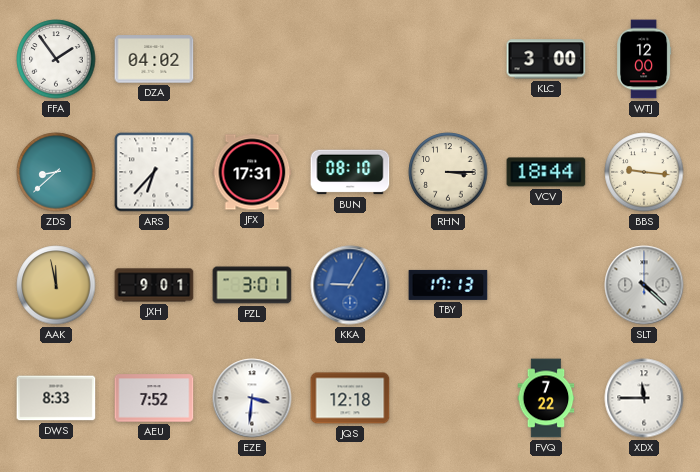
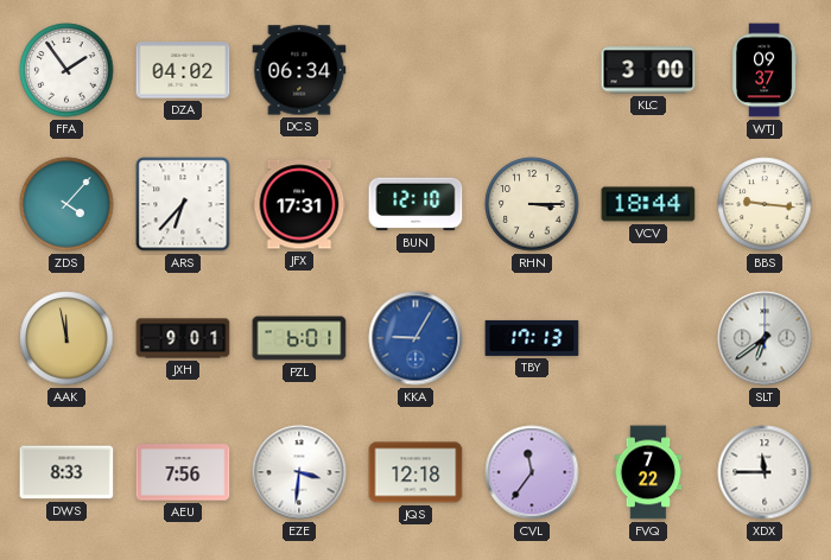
DCS: none -> 06:34
WTJ: 12:00 -> 09:37
ZDS: 8:38 -> 4:07
BUN: 08:10 -> 12:10
PZL: 3:01 -> 6:01
SLT: 4:22 -> 6:39
AEU: 7:52 -> 7:56
CVL: none -> 11:36
